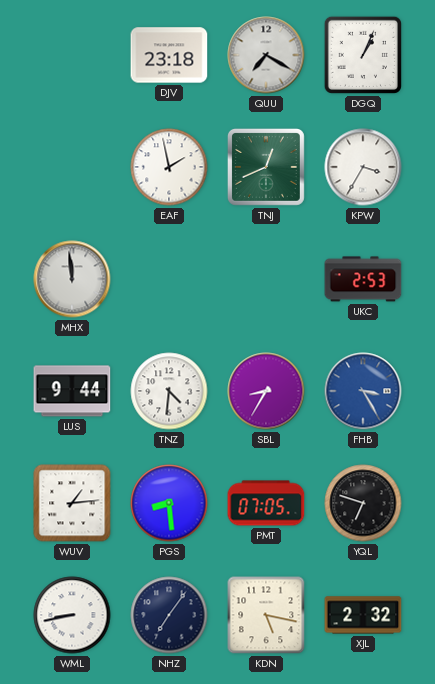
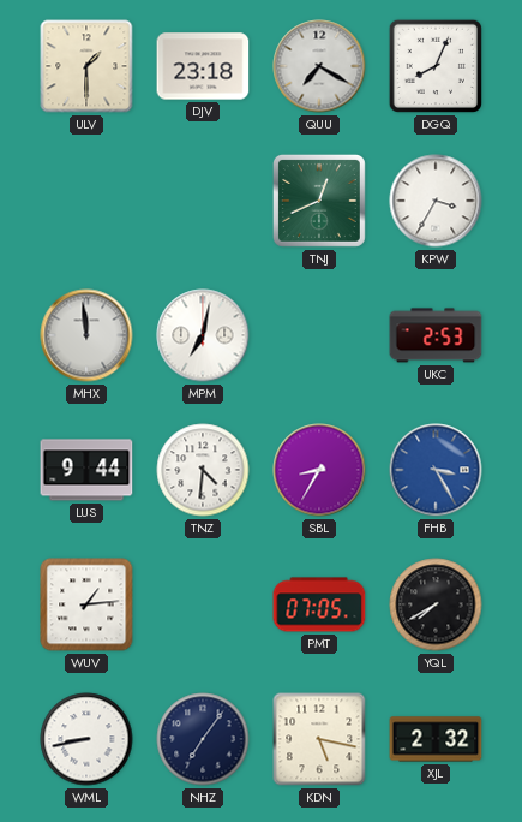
ULV: none -> 1:30
DGQ: 1:04 -> 8:04
EAF: 1:58 -> none
MPM: none -> 7:02
PGS: 8:29 -> none
YQL: 6:48 -> 7:40
